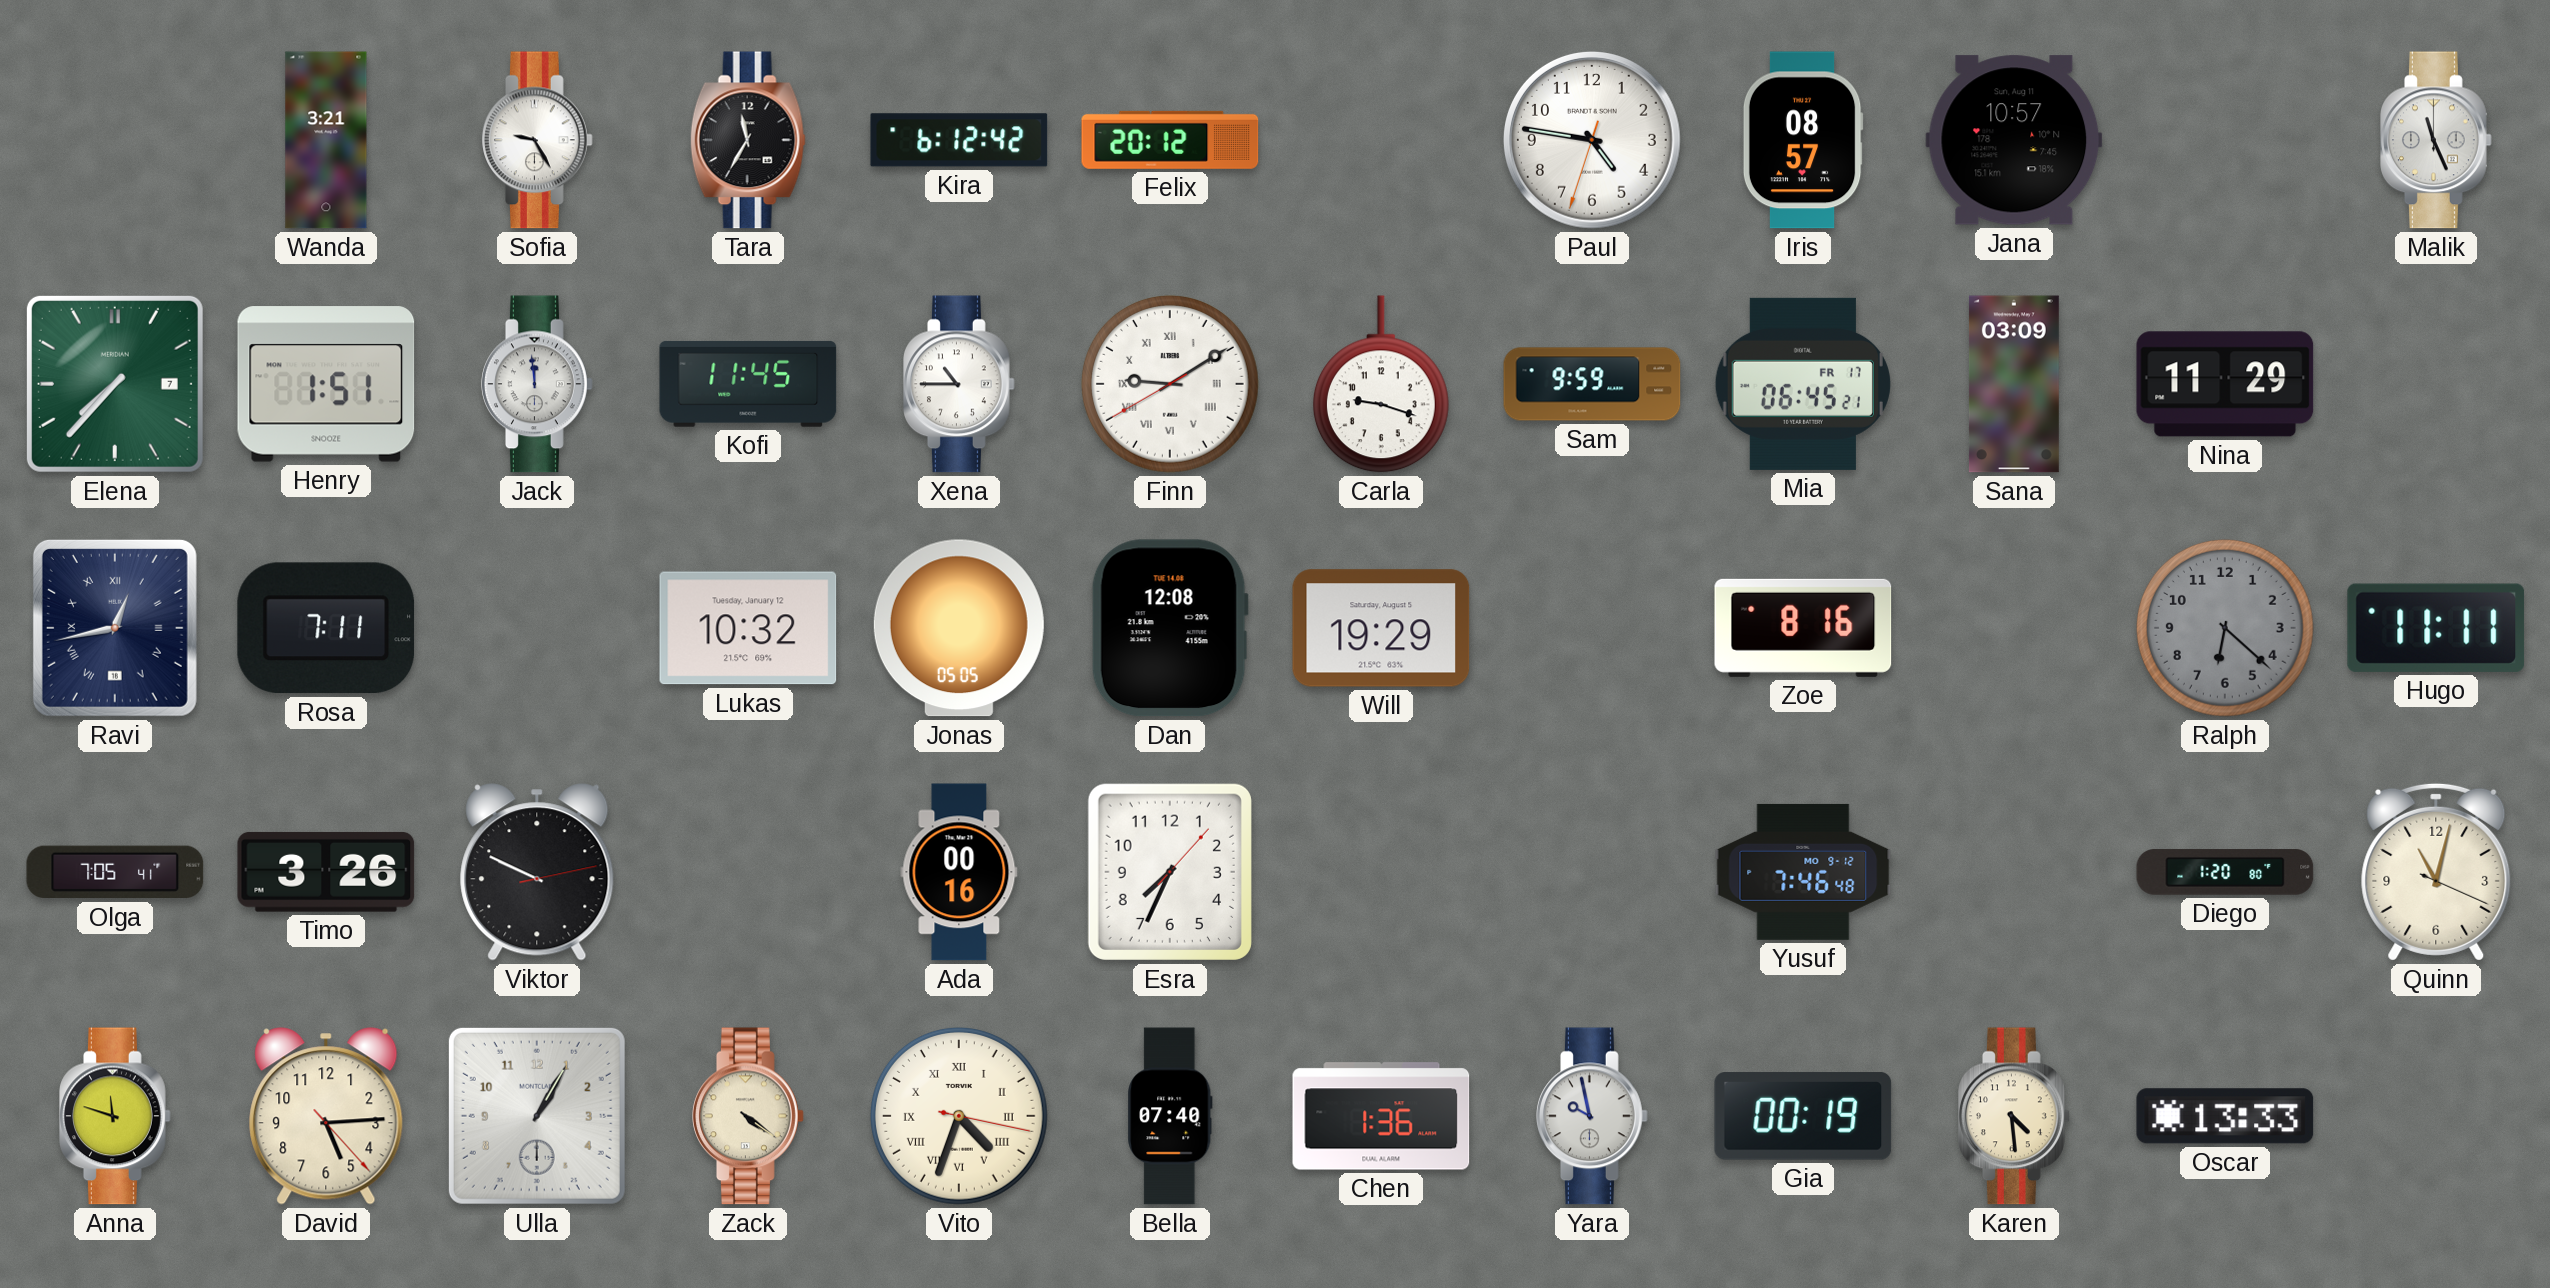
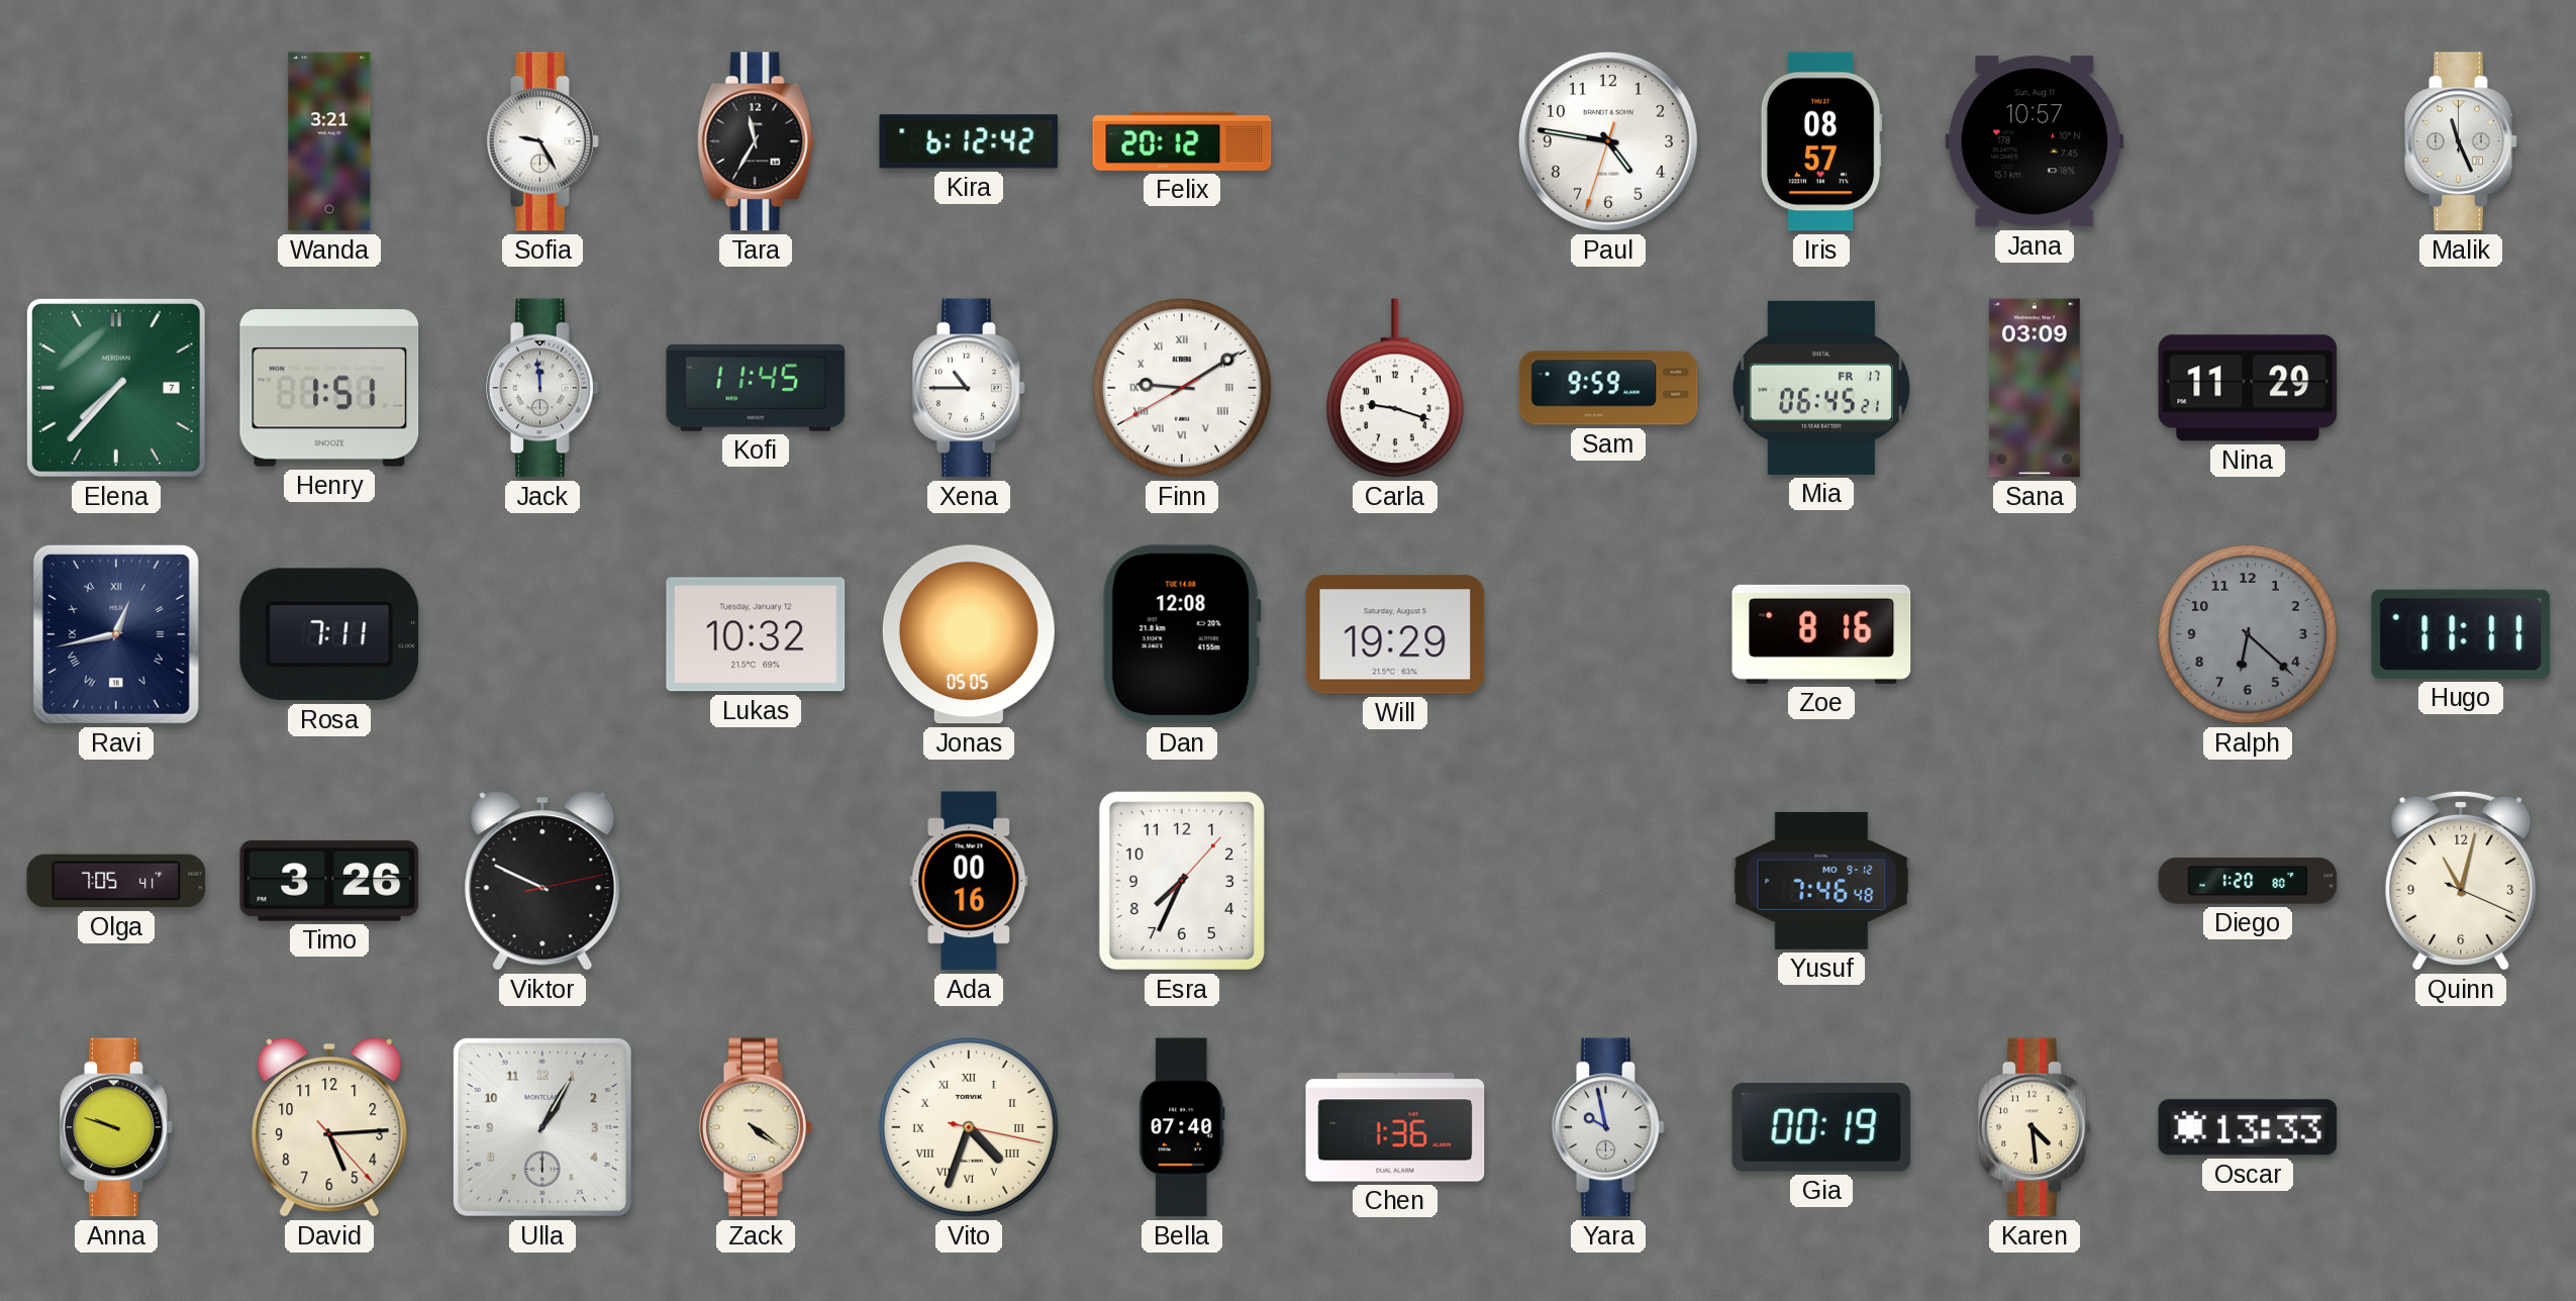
Anna: 11:48 -> 9:48
